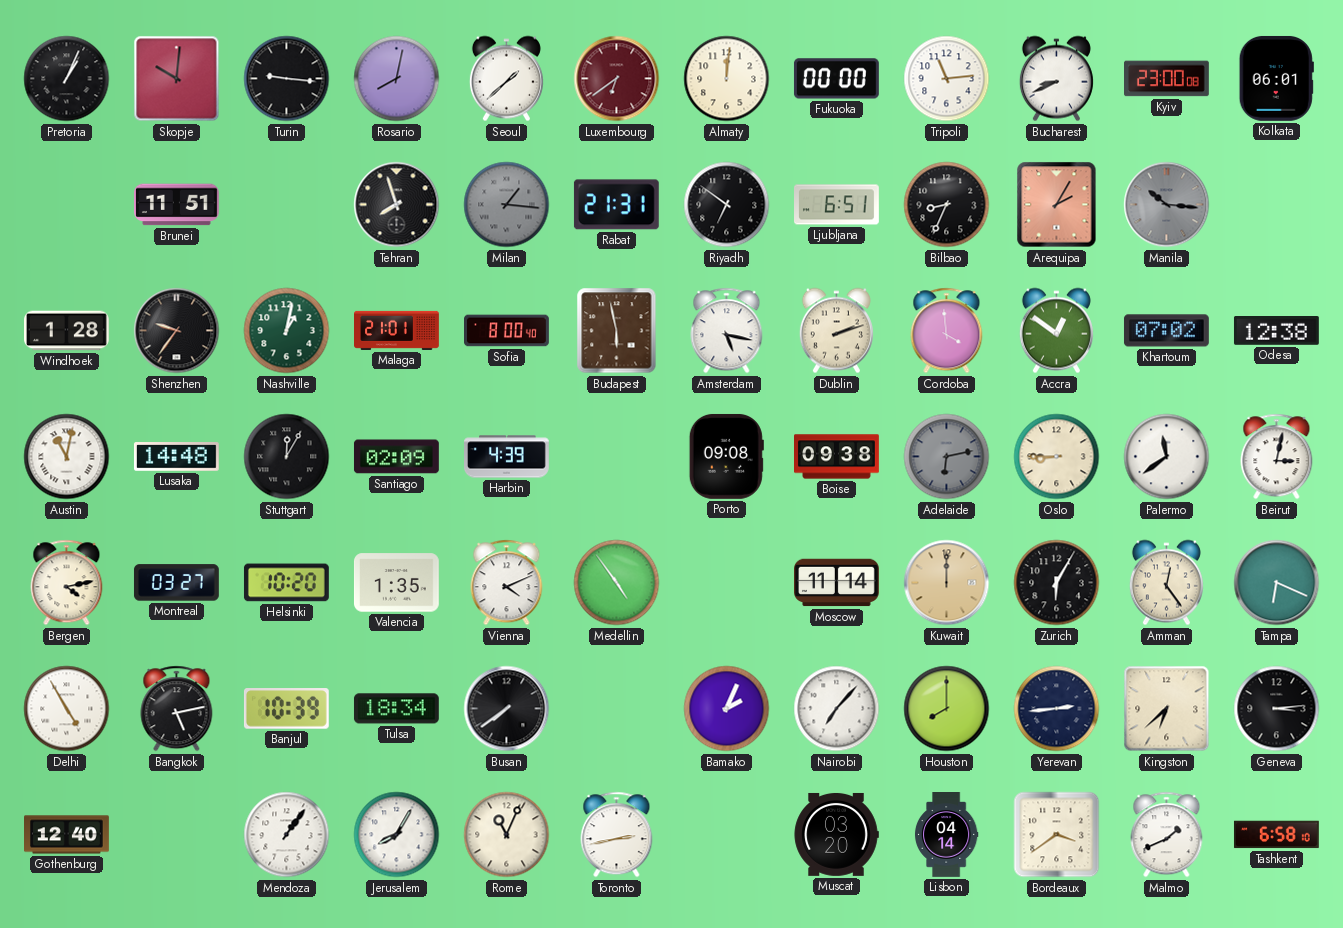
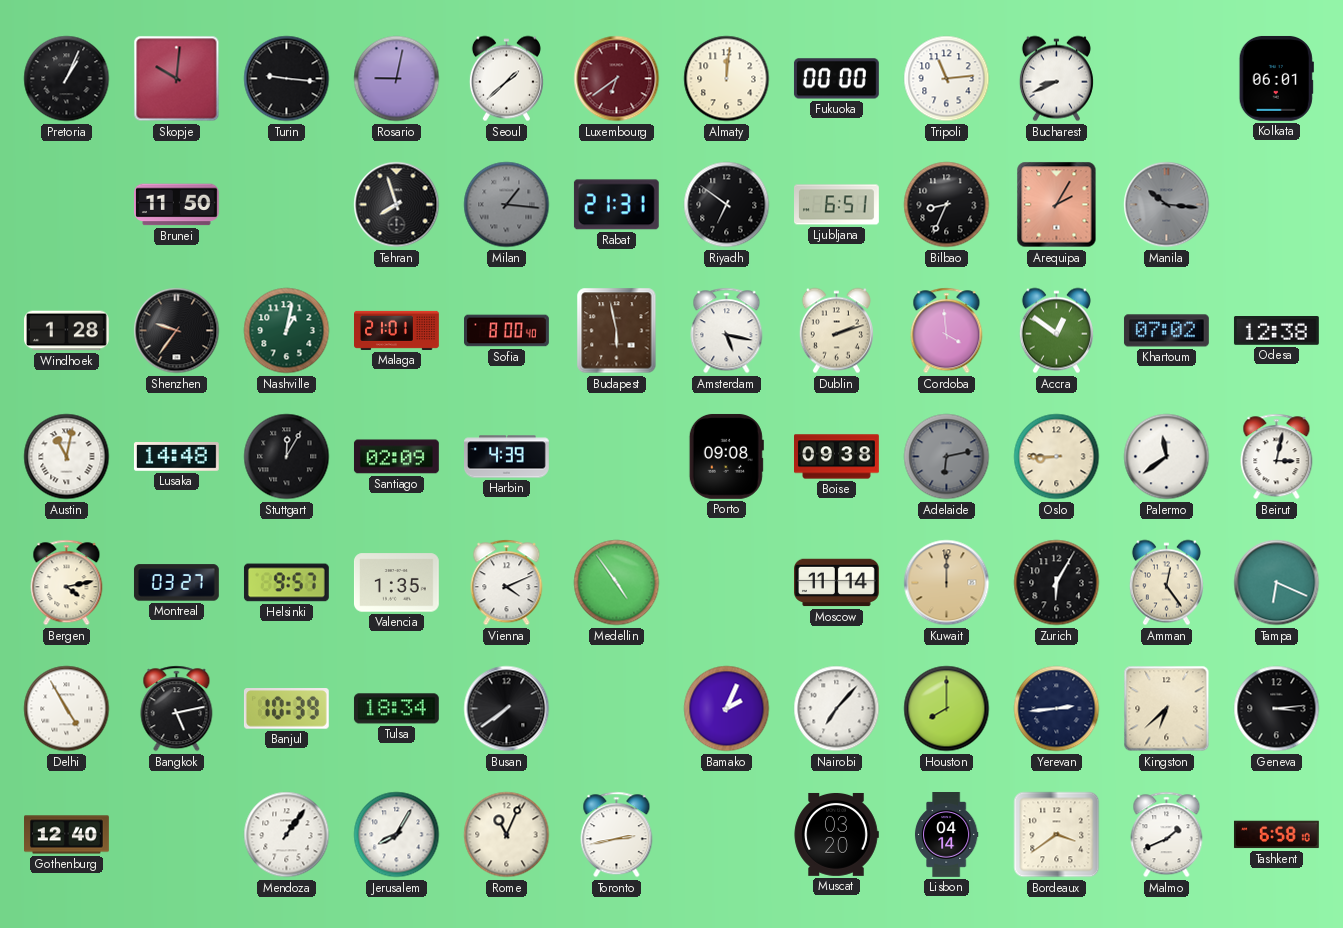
Rosario: 8:02 -> 9:02
Kyiv: 23:00 -> none
Brunei: 11:51 -> 11:50
Helsinki: 10:20 -> 9:57
